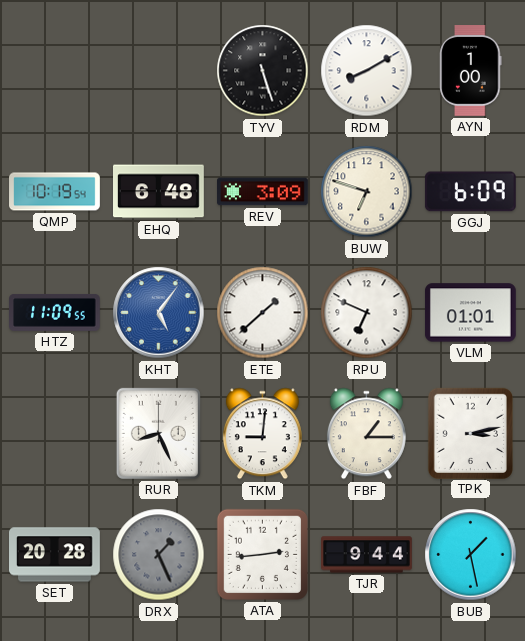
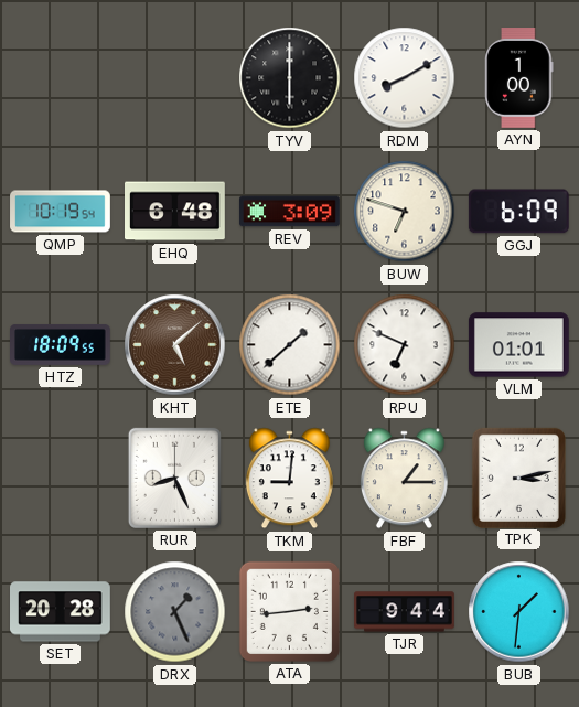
TYV: 5:27 -> 6:00
HTZ: 11:09 -> 18:09
KHT: 5:06 -> 5:08
KHT dial: blue -> brown
BUB: 1:28 -> 1:31
